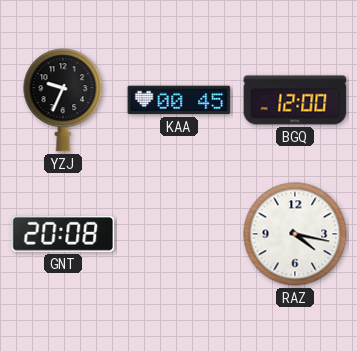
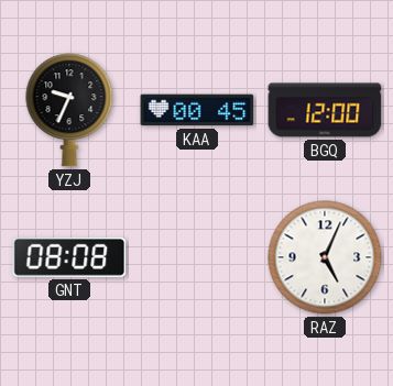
GNT: 20:08 -> 08:08
RAZ: 4:17 -> 5:04
